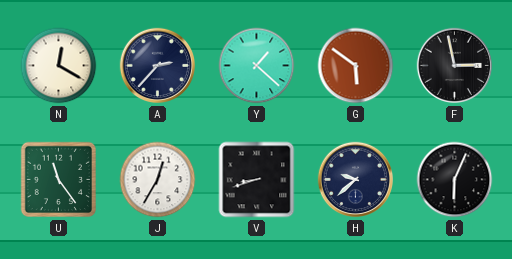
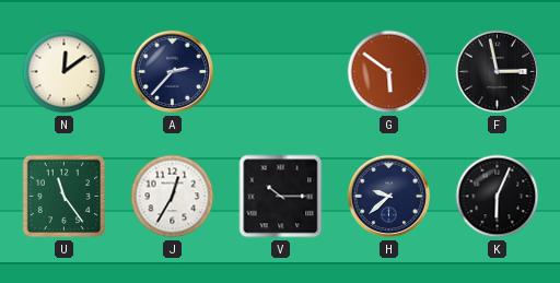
N: 12:20 -> 12:09
Y: 1:22 -> none
V: 8:42 -> 10:15
